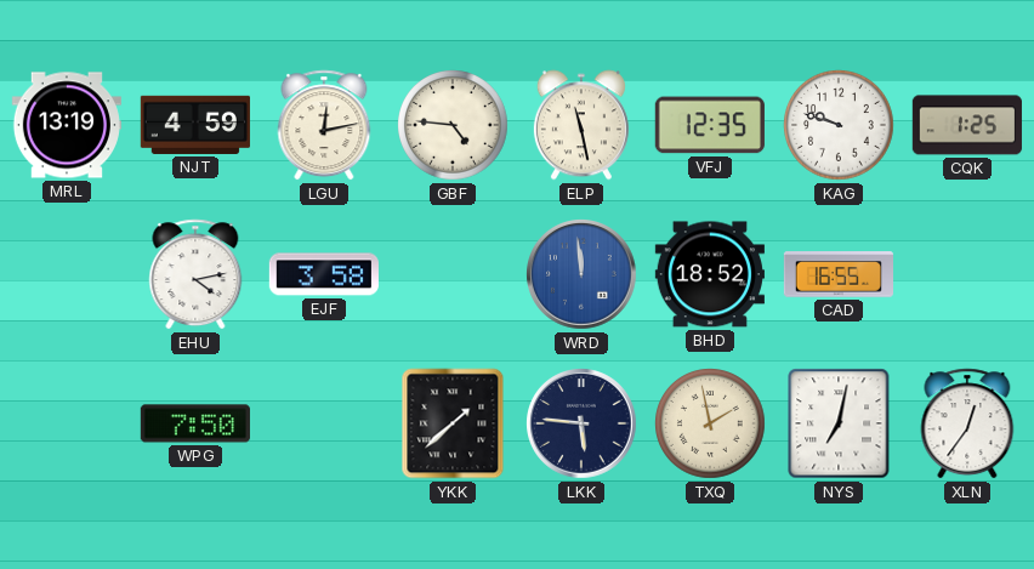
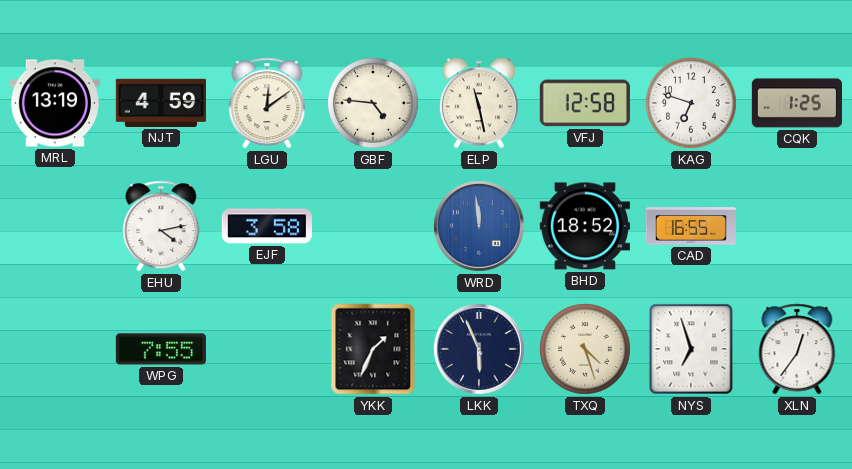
LGU: 12:13 -> 12:09
VFJ: 12:35 -> 12:58
KAG: 9:48 -> 6:48
WPG: 7:50 -> 7:55
YKK: 1:38 -> 1:34
LKK: 5:46 -> 5:56
TXQ: 1:58 -> 4:27
NYS: 7:02 -> 6:57
